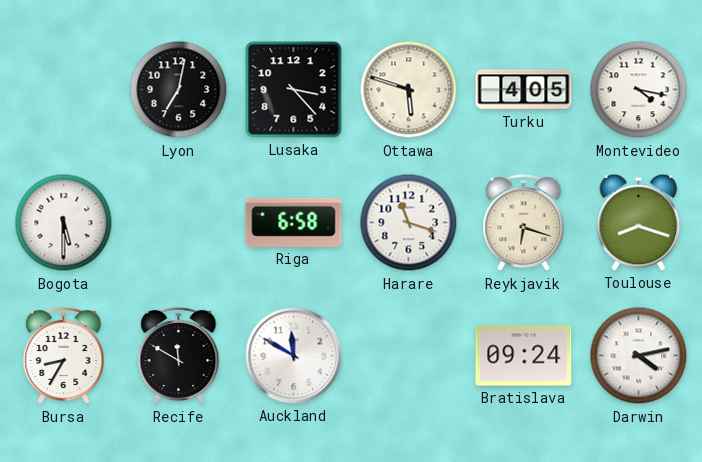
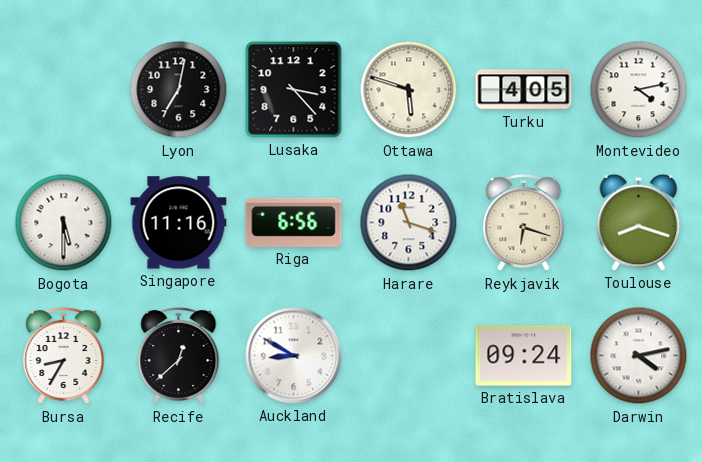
Montevideo: 4:17 -> 4:13
Singapore: none -> 11:16
Riga: 6:58 -> 6:56
Recife: 11:50 -> 12:38
Auckland: 11:50 -> 8:50
